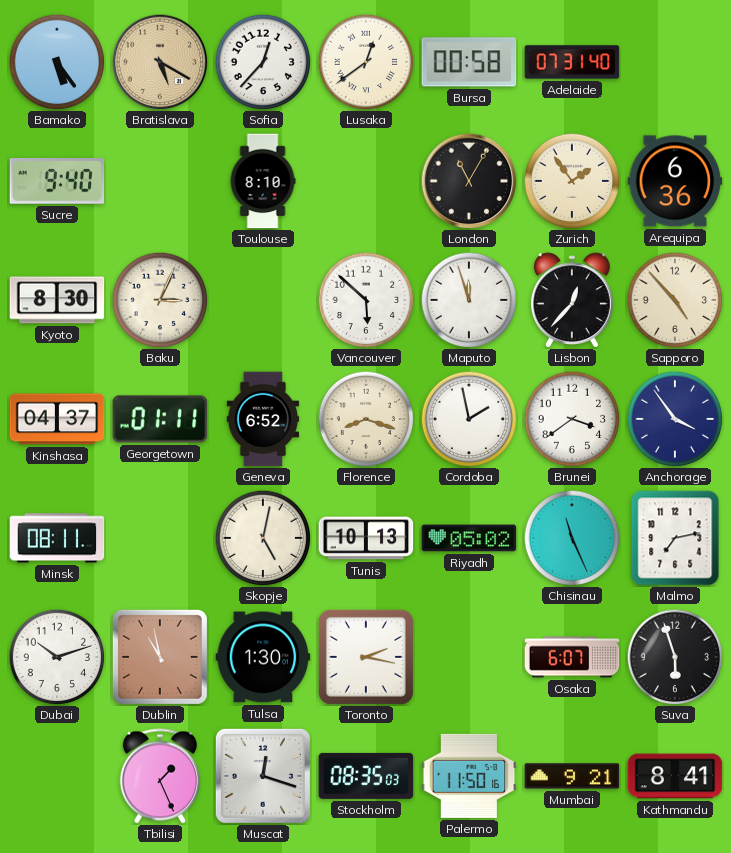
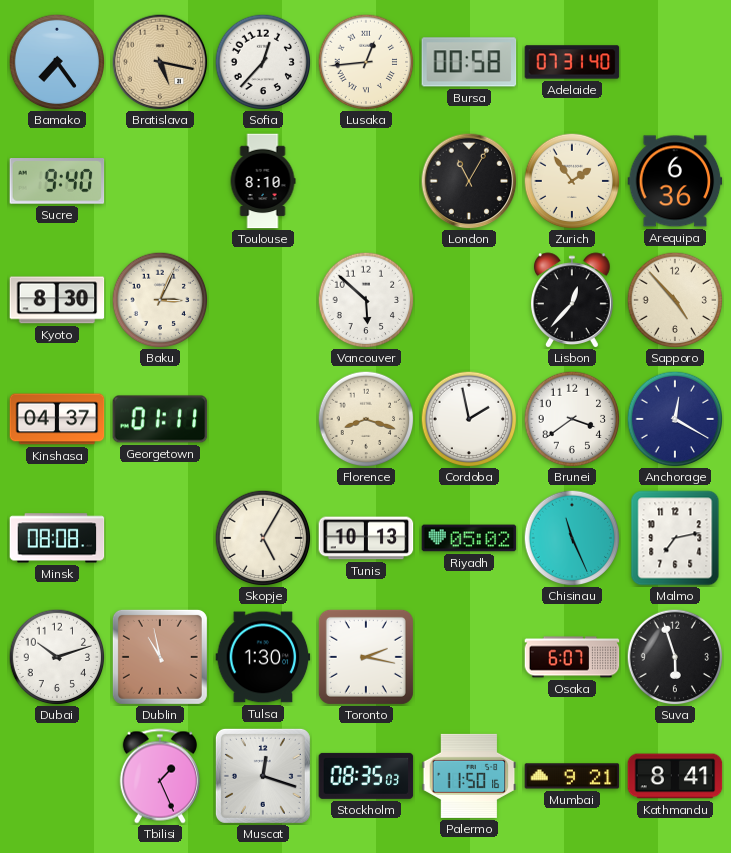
Bamako: 5:24 -> 7:24
Bratislava: 5:20 -> 5:17
Lusaka: 12:39 -> 12:44
Maputo: 11:57 -> none
Geneva: 6:52 -> none
Anchorage: 3:54 -> 12:20
Minsk: 08:11 -> 08:08
Skopje: 5:02 -> 5:05
